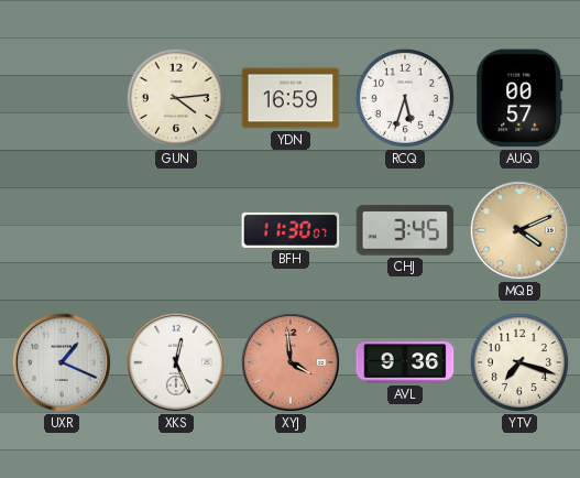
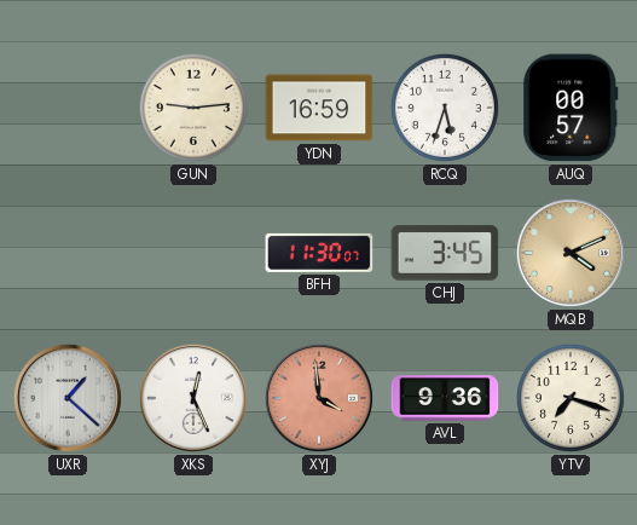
GUN: 4:14 -> 9:14
UXR: 1:19 -> 1:22
